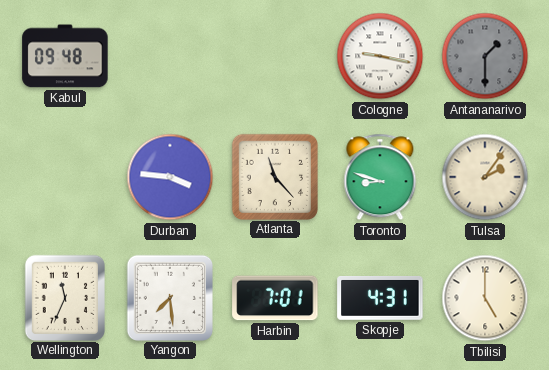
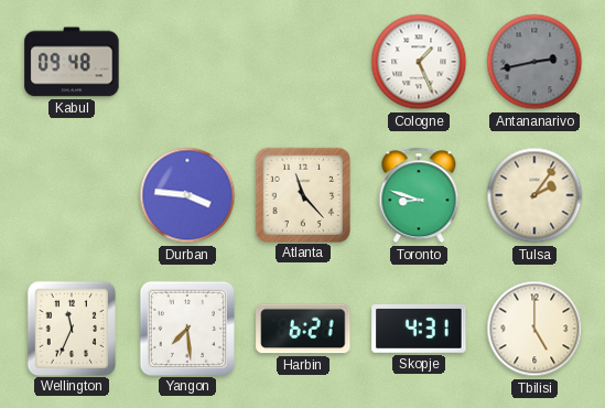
Cologne: 9:17 -> 1:26
Antananarivo: 1:30 -> 2:43
Harbin: 7:01 -> 6:21
